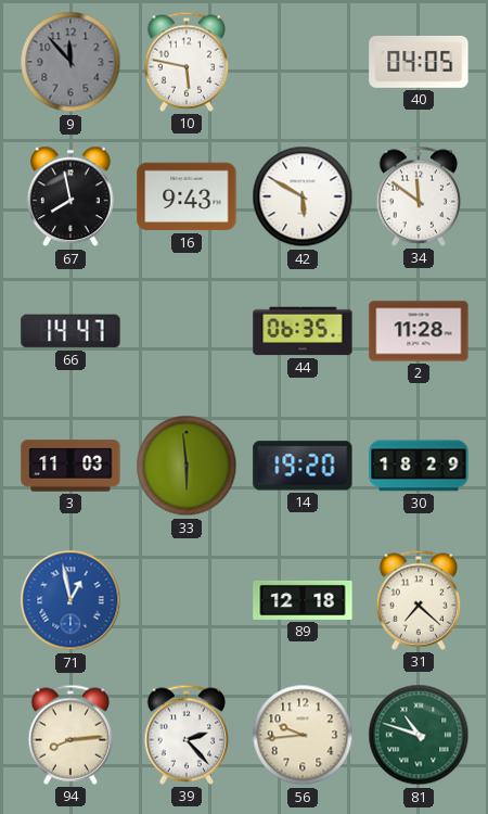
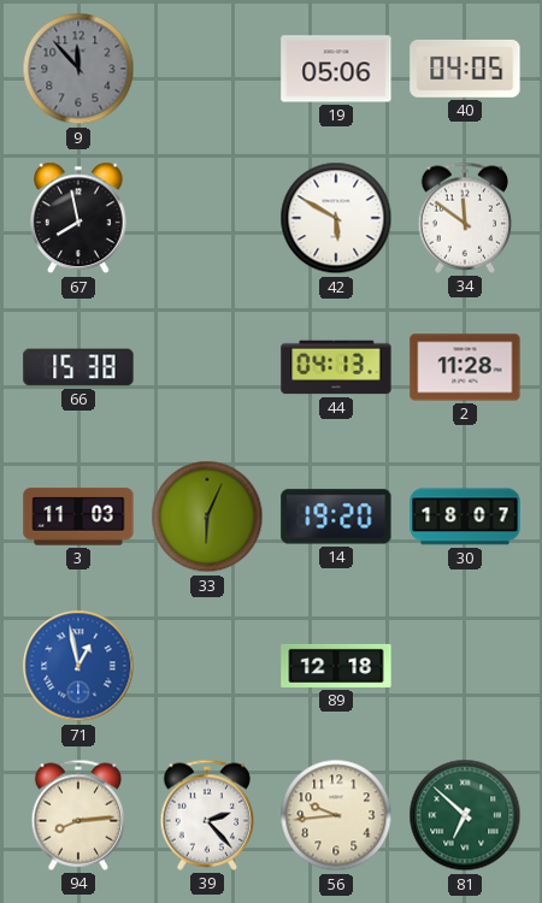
10: 5:47 -> none
19: none -> 05:06
16: 9:43 -> none
66: 14:47 -> 15:38
44: 06:35 -> 04:13
33: 5:59 -> 6:04
30: 18:29 -> 18:07
31: 7:22 -> none
81: 10:48 -> 6:52
